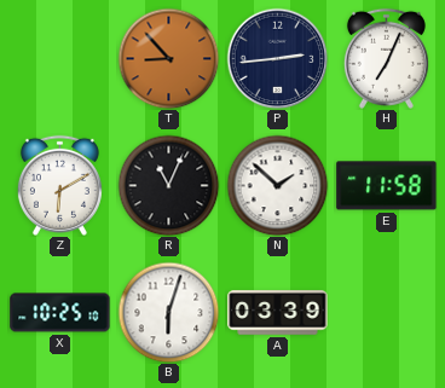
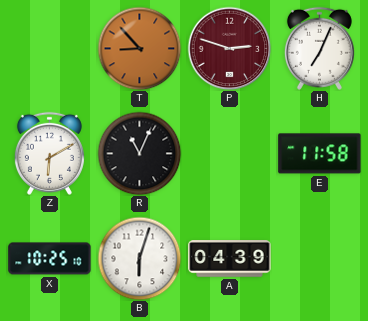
P: 2:44 -> 2:48
P dial: navy -> burgundy
N: 1:52 -> none
A: 03:39 -> 04:39
